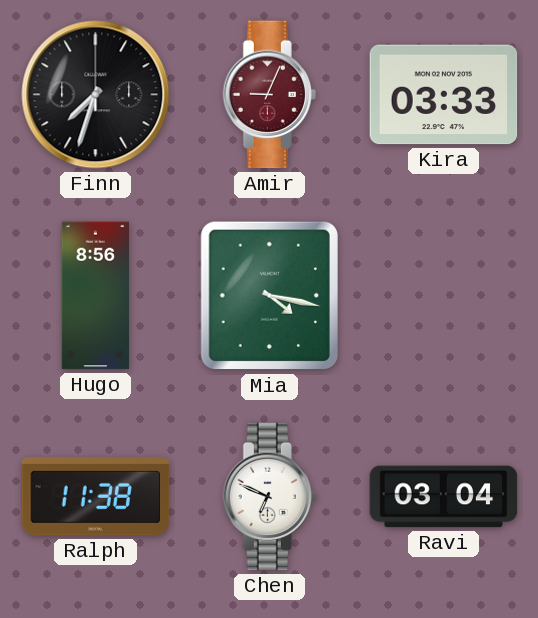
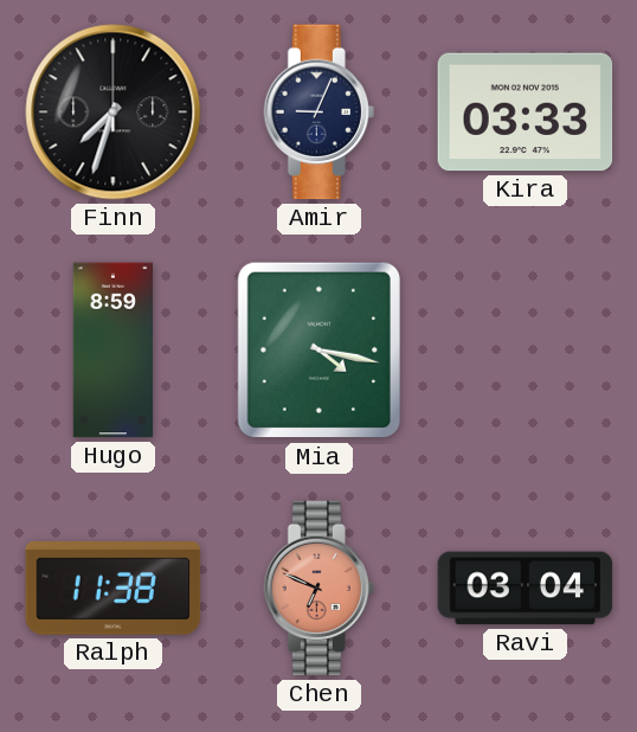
Amir dial: burgundy -> navy
Hugo: 8:56 -> 8:59
Chen dial: white -> salmon
